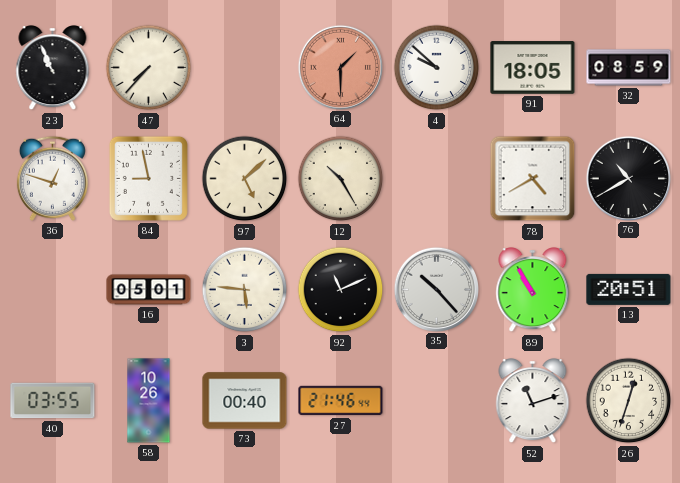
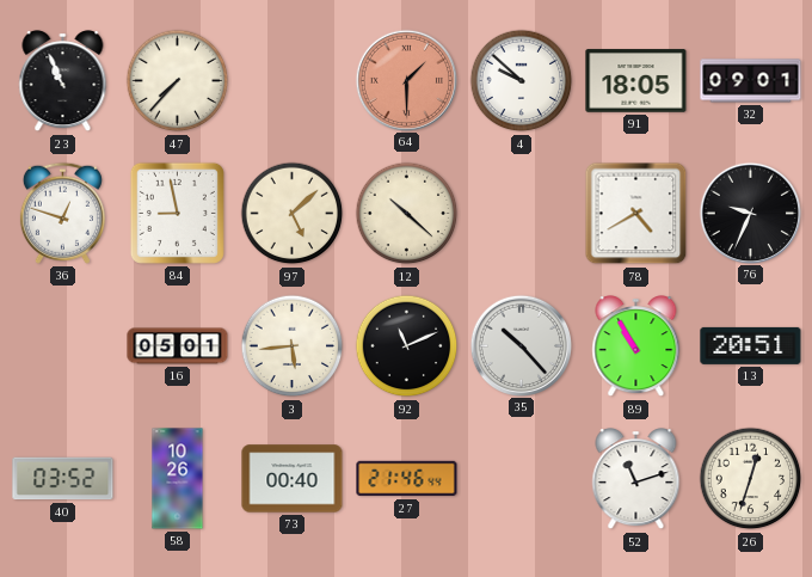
32: 08:59 -> 09:01
12: 10:25 -> 10:22
76: 10:40 -> 9:34
3: 5:46 -> 5:44
40: 03:55 -> 03:52
